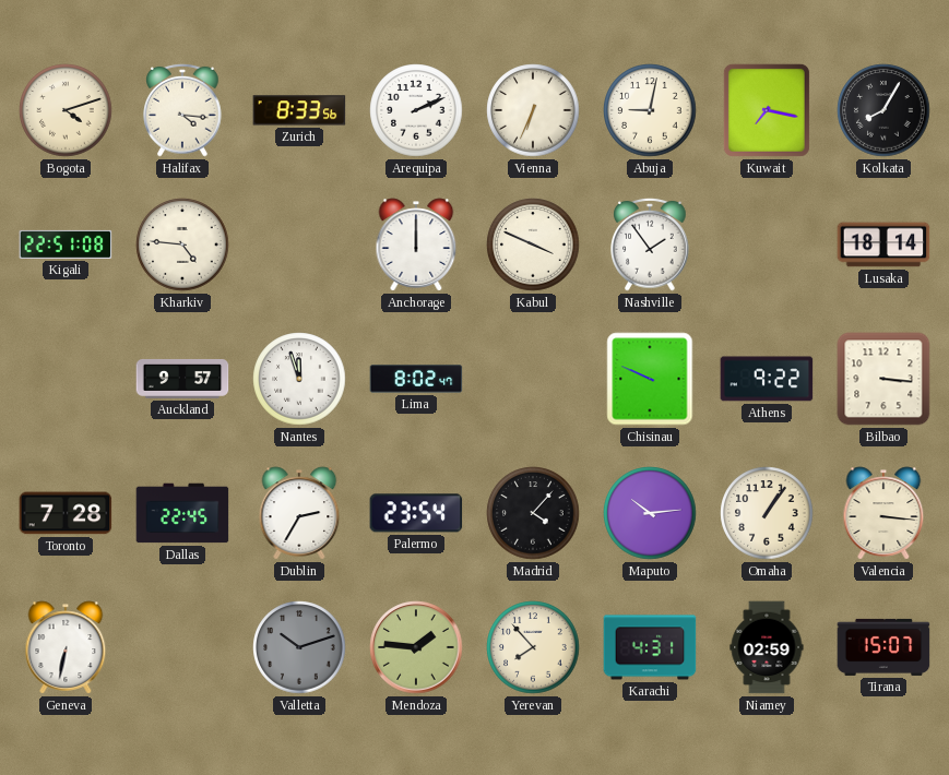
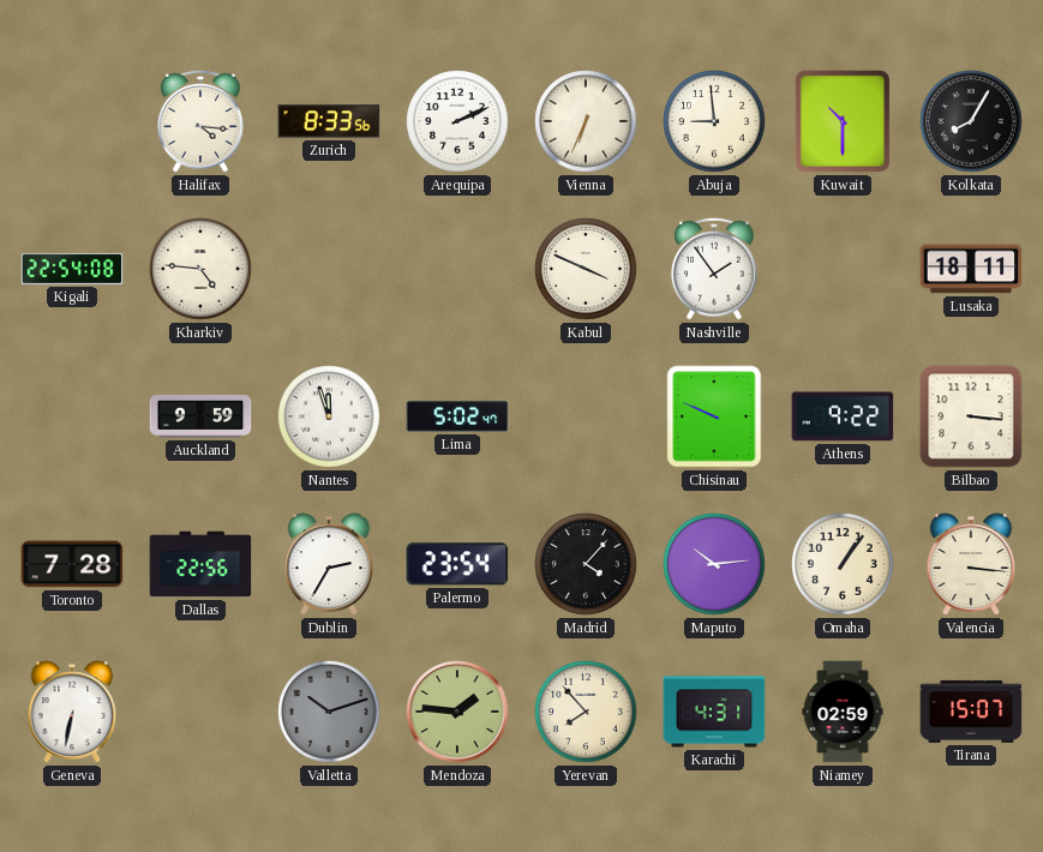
Bogota: 4:12 -> none
Abuja: 9:02 -> 8:59
Kuwait: 7:17 -> 10:30
Kigali: 22:51 -> 22:54
Anchorage: 12:00 -> none
Lusaka: 18:14 -> 18:11
Auckland: 9:57 -> 9:59
Lima: 8:02 -> 5:02
Dallas: 22:45 -> 22:56
